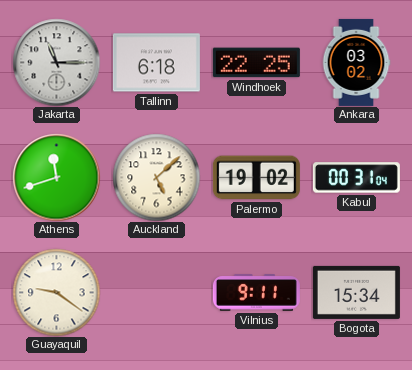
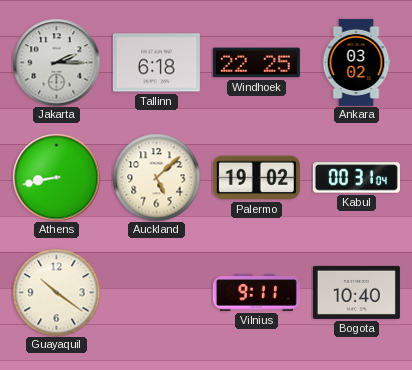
Jakarta: 11:15 -> 2:15
Athens: 11:42 -> 8:43
Guayaquil: 9:21 -> 10:21
Bogota: 15:34 -> 10:40
